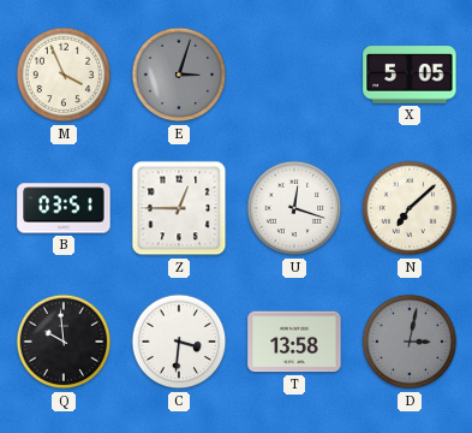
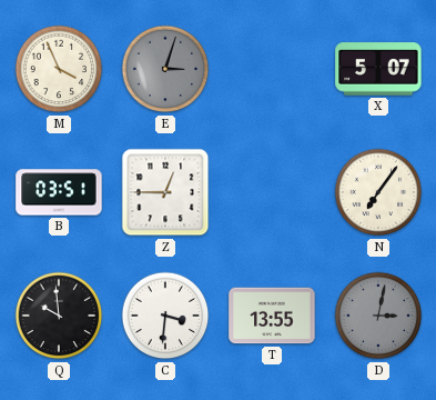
X: 5:05 -> 5:07
U: 12:18 -> none
N: 7:08 -> 7:06
T: 13:58 -> 13:55
